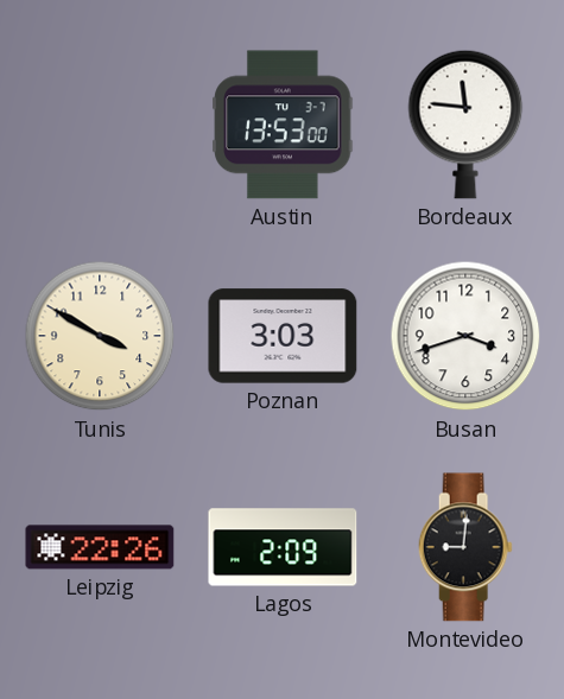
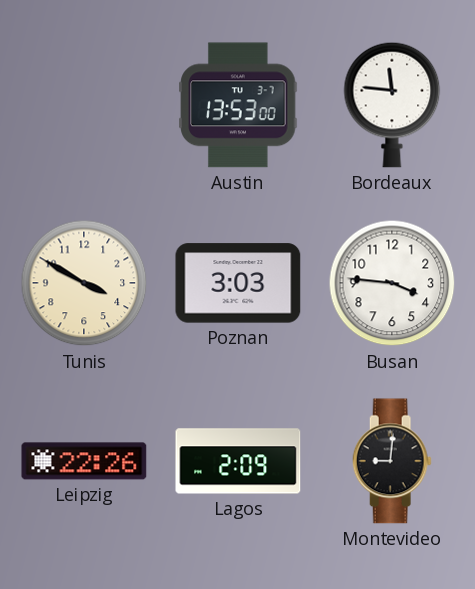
Busan: 3:42 -> 3:46
